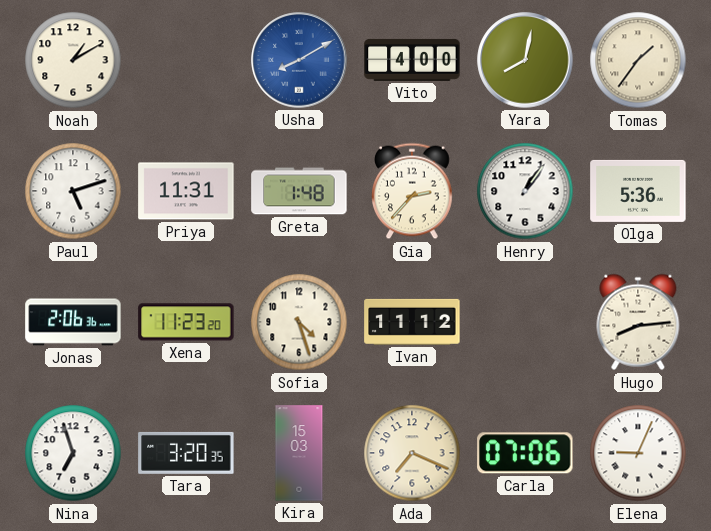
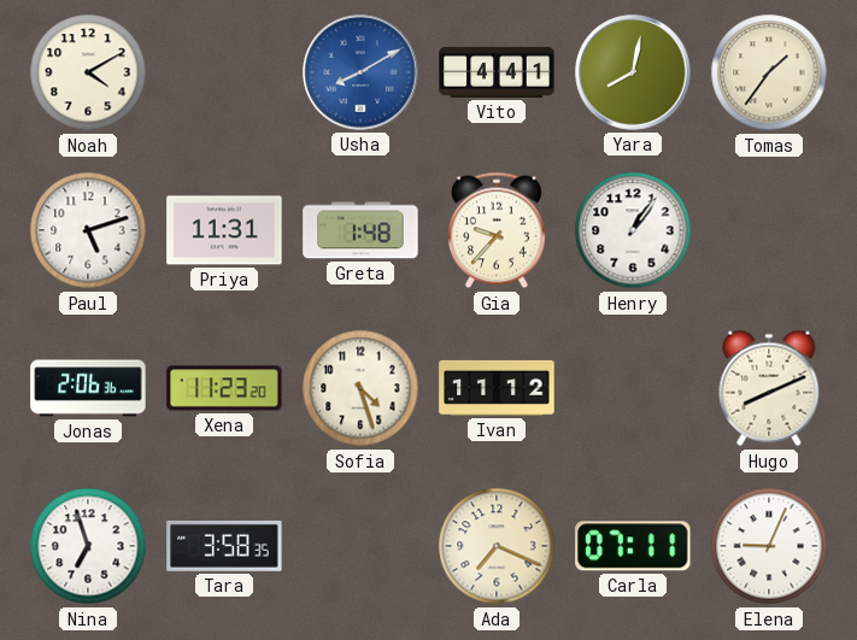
Noah: 1:10 -> 4:10
Vito: 4:00 -> 4:41
Gia: 2:37 -> 9:37
Olga: 5:36 -> none
Hugo: 8:14 -> 8:11
Tara: 3:20 -> 3:58
Kira: 15:03 -> none
Carla: 07:06 -> 07:11
